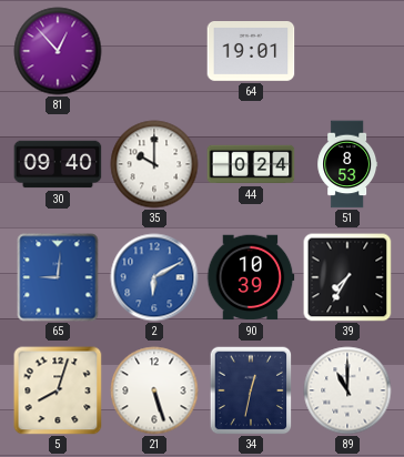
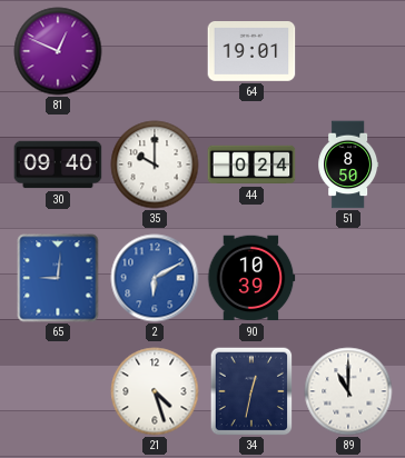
81: 12:53 -> 12:49
51: 8:53 -> 8:50
39: 7:35 -> none
5: 8:03 -> none
21: 5:27 -> 4:27
